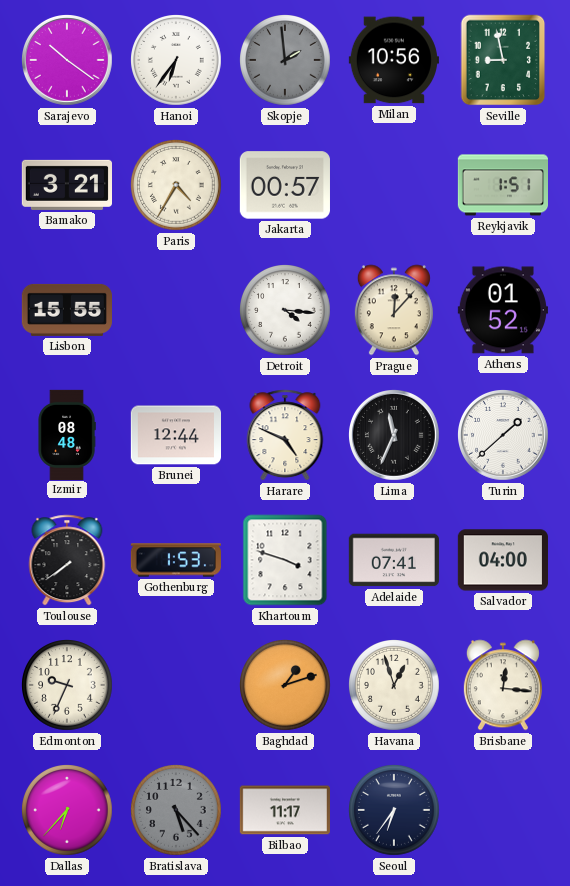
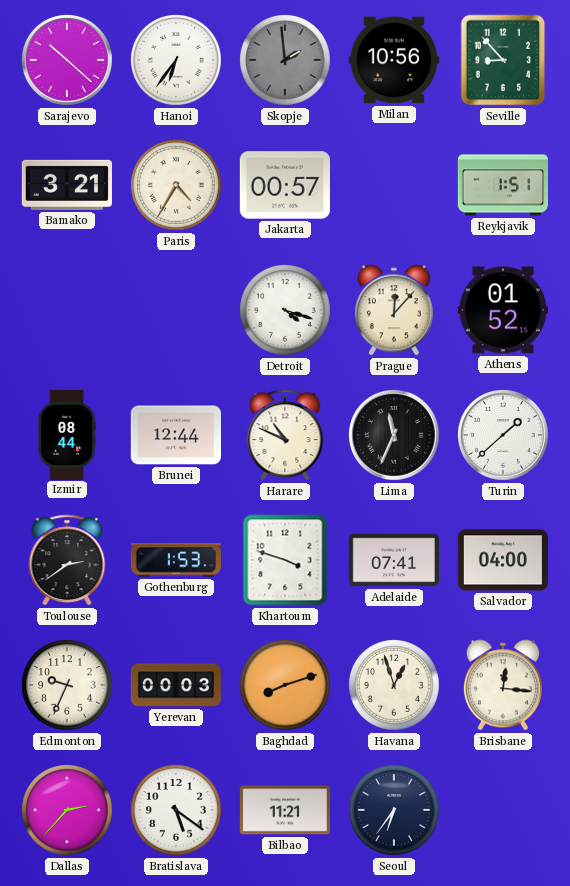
Sarajevo: 10:21 -> 10:22
Seville: 8:58 -> 8:53
Lisbon: 15:55 -> none
Detroit: 4:16 -> 4:18
Izmir: 08:48 -> 08:44
Harare: 4:49 -> 10:49
Toulouse: 7:39 -> 2:39
Yerevan: none -> 00:03
Baghdad: 1:12 -> 8:12
Dallas: 6:37 -> 2:37
Bratislava: 5:23 -> 5:21
Bratislava dial: grey -> white
Bilbao: 11:17 -> 11:21
